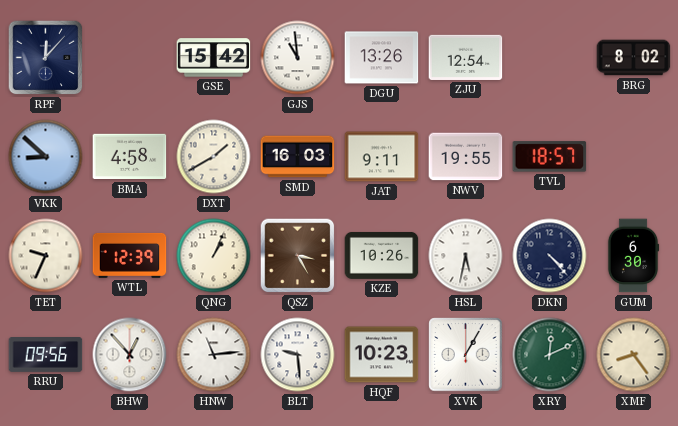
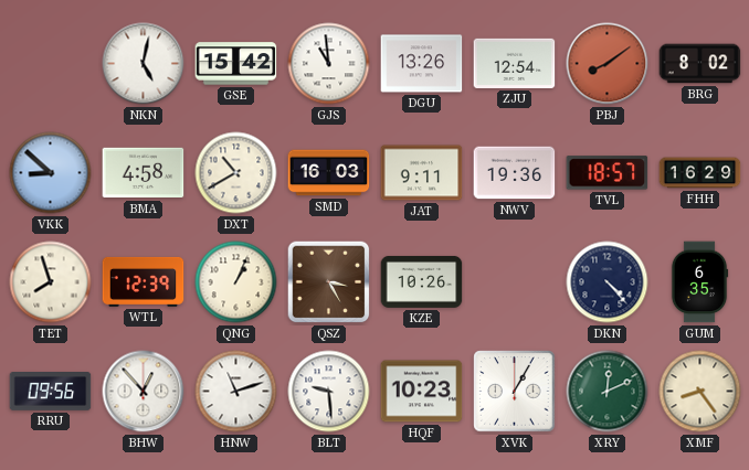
RPF: 12:07 -> none
NKN: none -> 5:02
PBJ: none -> 8:09
DXT: 1:40 -> 10:40
NWV: 19:55 -> 19:36
FHH: none -> 16:29
TET: 9:34 -> 7:57
HSL: 5:32 -> none
GUM: 6:30 -> 6:35
HNW: 11:14 -> 11:12
